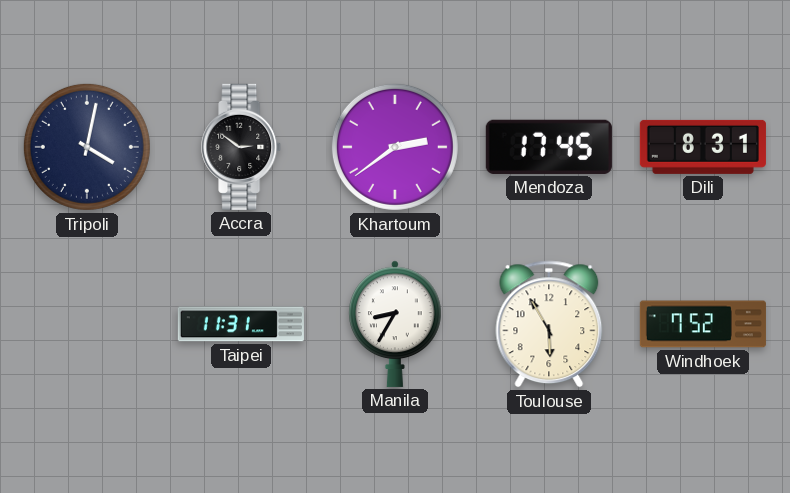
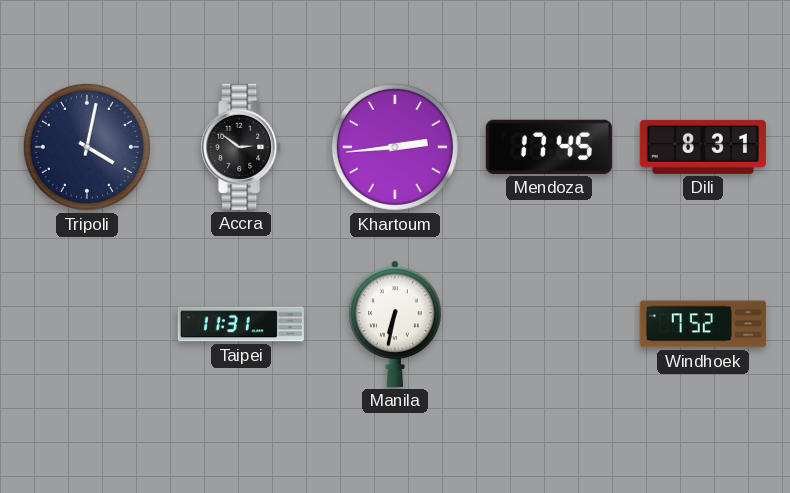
Khartoum: 2:39 -> 2:44
Manila: 8:35 -> 6:32
Toulouse: 5:55 -> none
